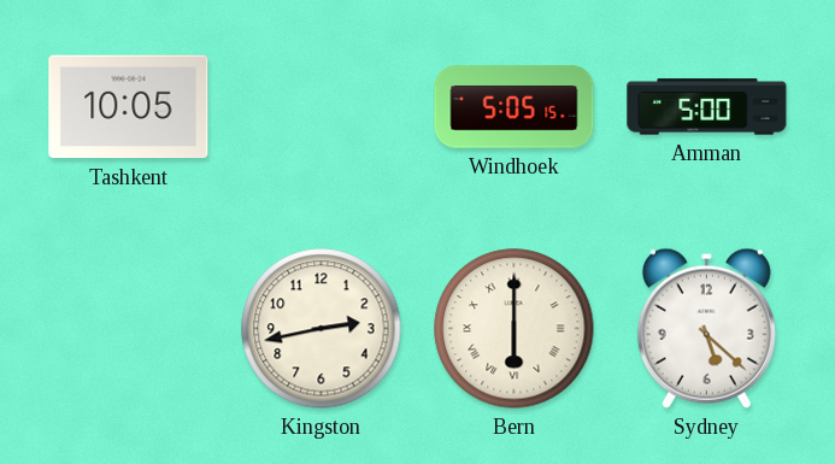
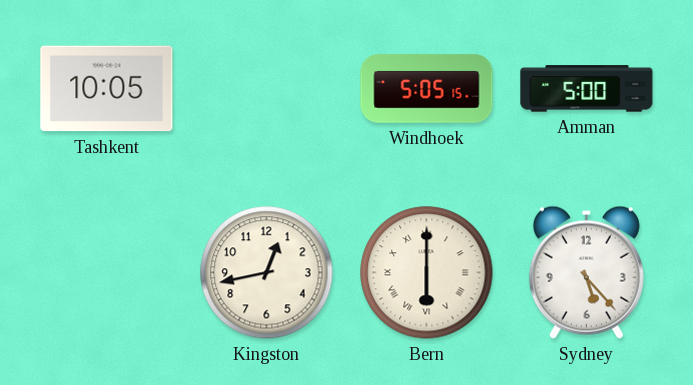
Kingston: 2:43 -> 12:43
Sydney: 5:22 -> 5:23
